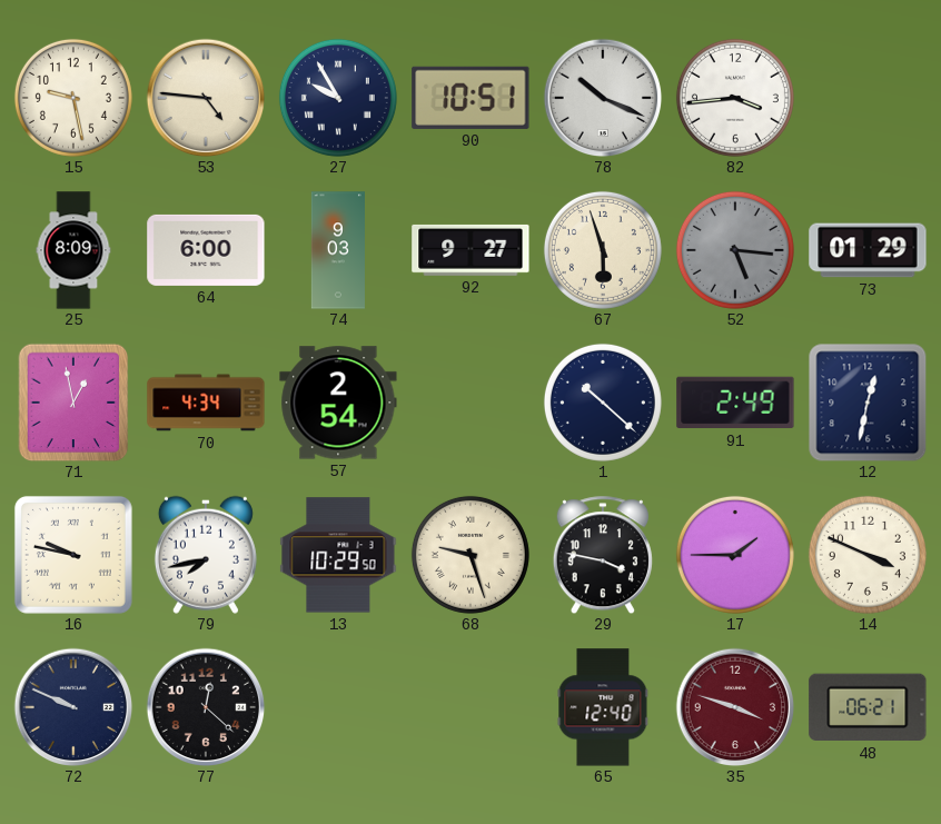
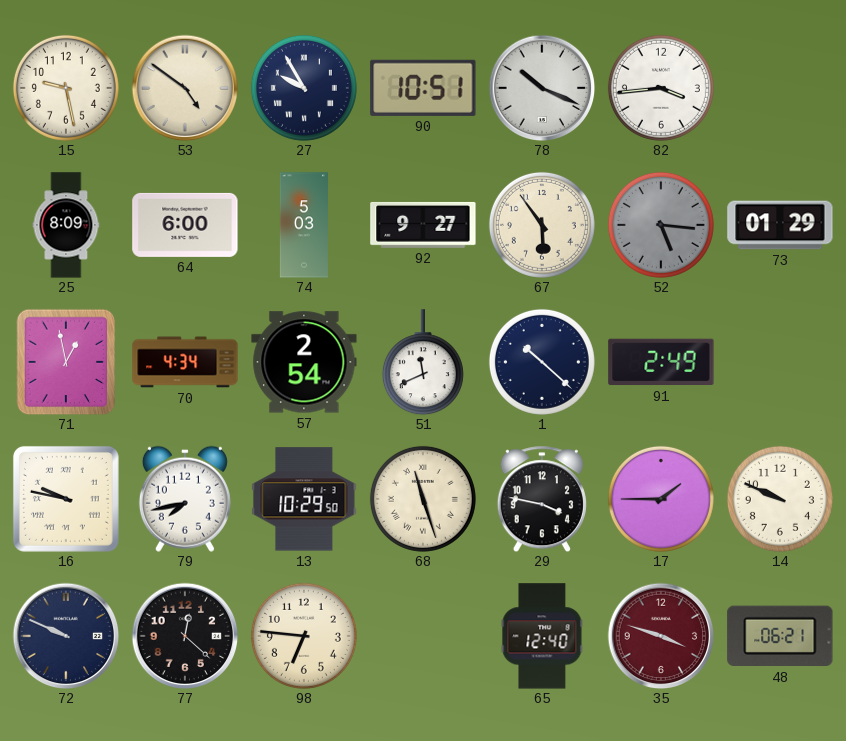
53: 4:46 -> 4:51
74: 9:03 -> 5:03
67: 5:57 -> 5:54
51: none -> 11:41
12: 12:32 -> none
68: 9:27 -> 11:27
14: 3:49 -> 9:49
98: none -> 6:46
